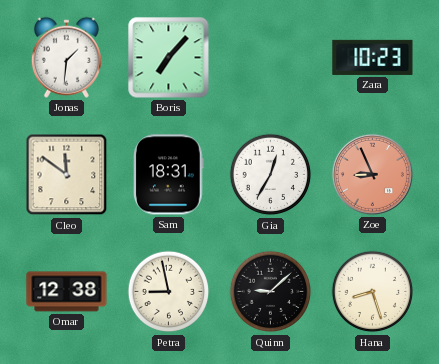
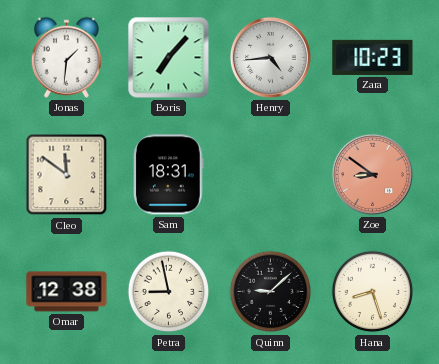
Henry: none -> 4:44
Gia: 12:35 -> none
Zoe: 8:56 -> 8:51
